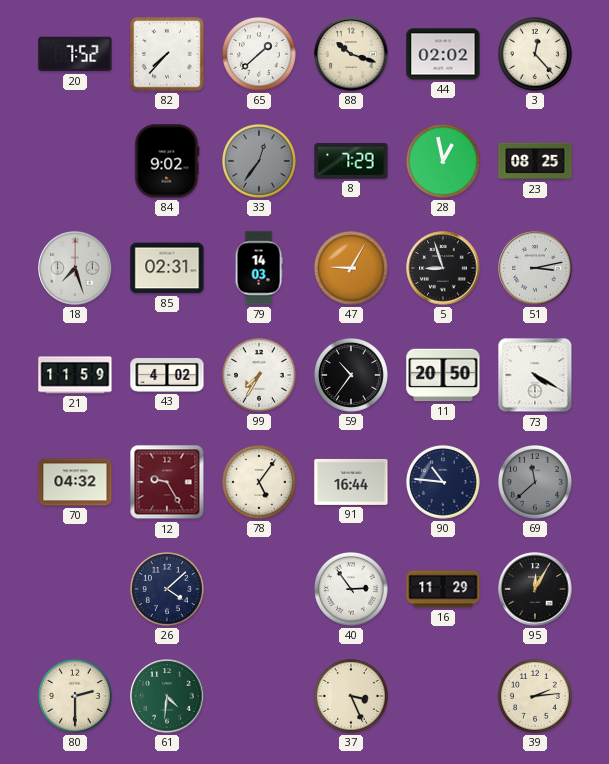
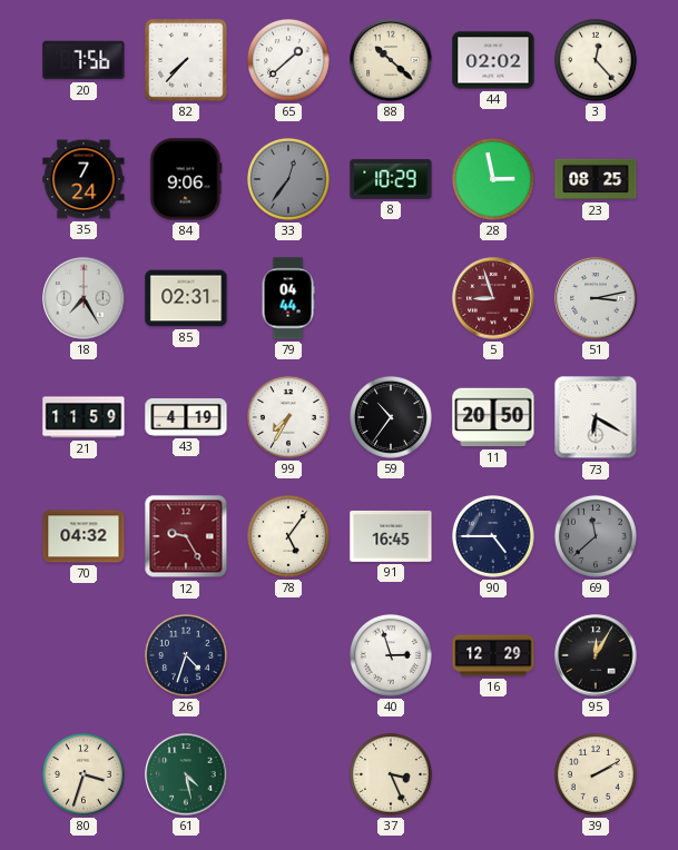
20: 7:52 -> 7:56
88: 10:18 -> 10:22
35: none -> 7:24
84: 9:02 -> 9:06
8: 7:29 -> 10:29
28: 12:58 -> 2:58
18: 7:27 -> 7:25
79: 14:03 -> 04:44
47: 9:05 -> none
5 dial: black -> burgundy
43: 4:02 -> 4:19
73: 4:20 -> 6:20
91: 16:44 -> 16:45
90: 10:46 -> 4:45
26: 4:08 -> 4:33
40: 2:54 -> 2:57
16: 11:29 -> 12:29
80: 2:30 -> 3:33
61: 4:31 -> 4:28
39: 2:14 -> 2:10
